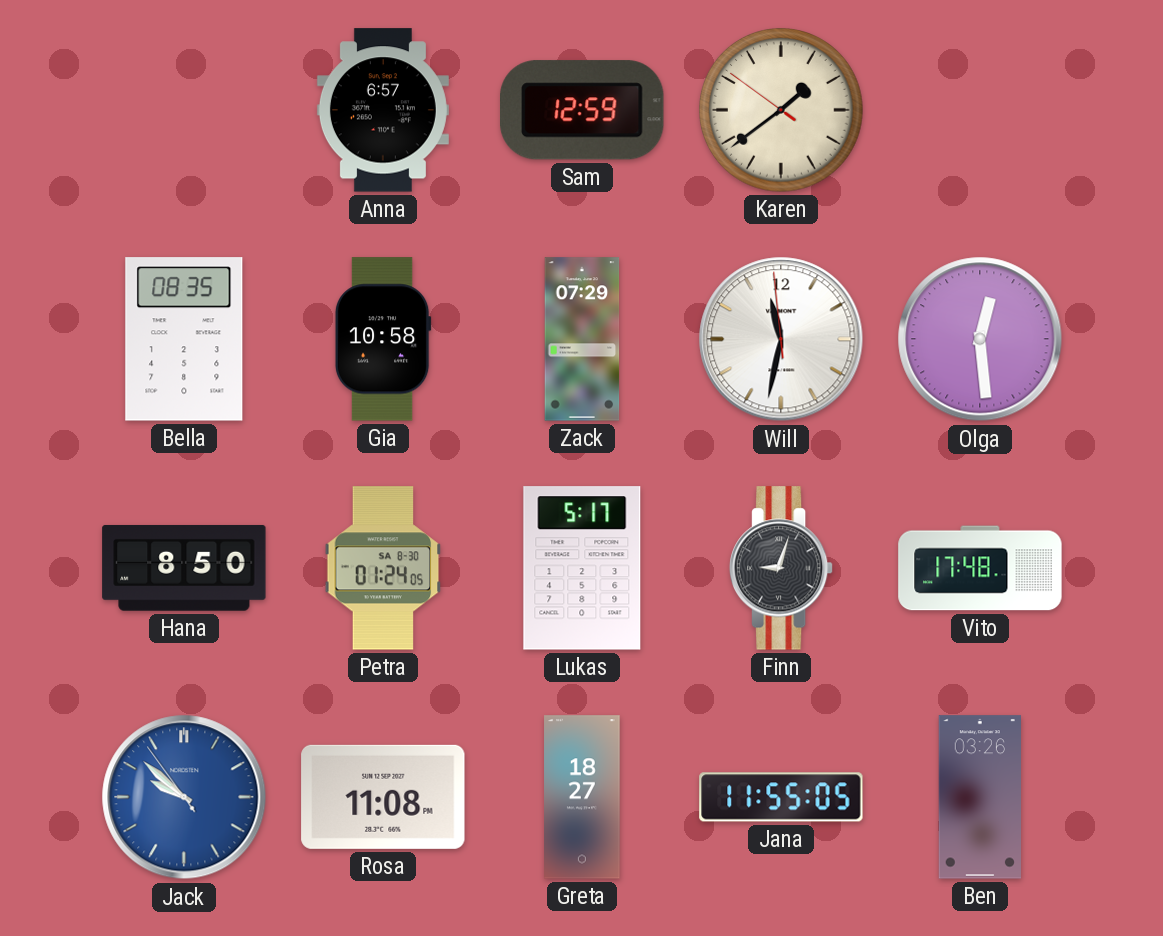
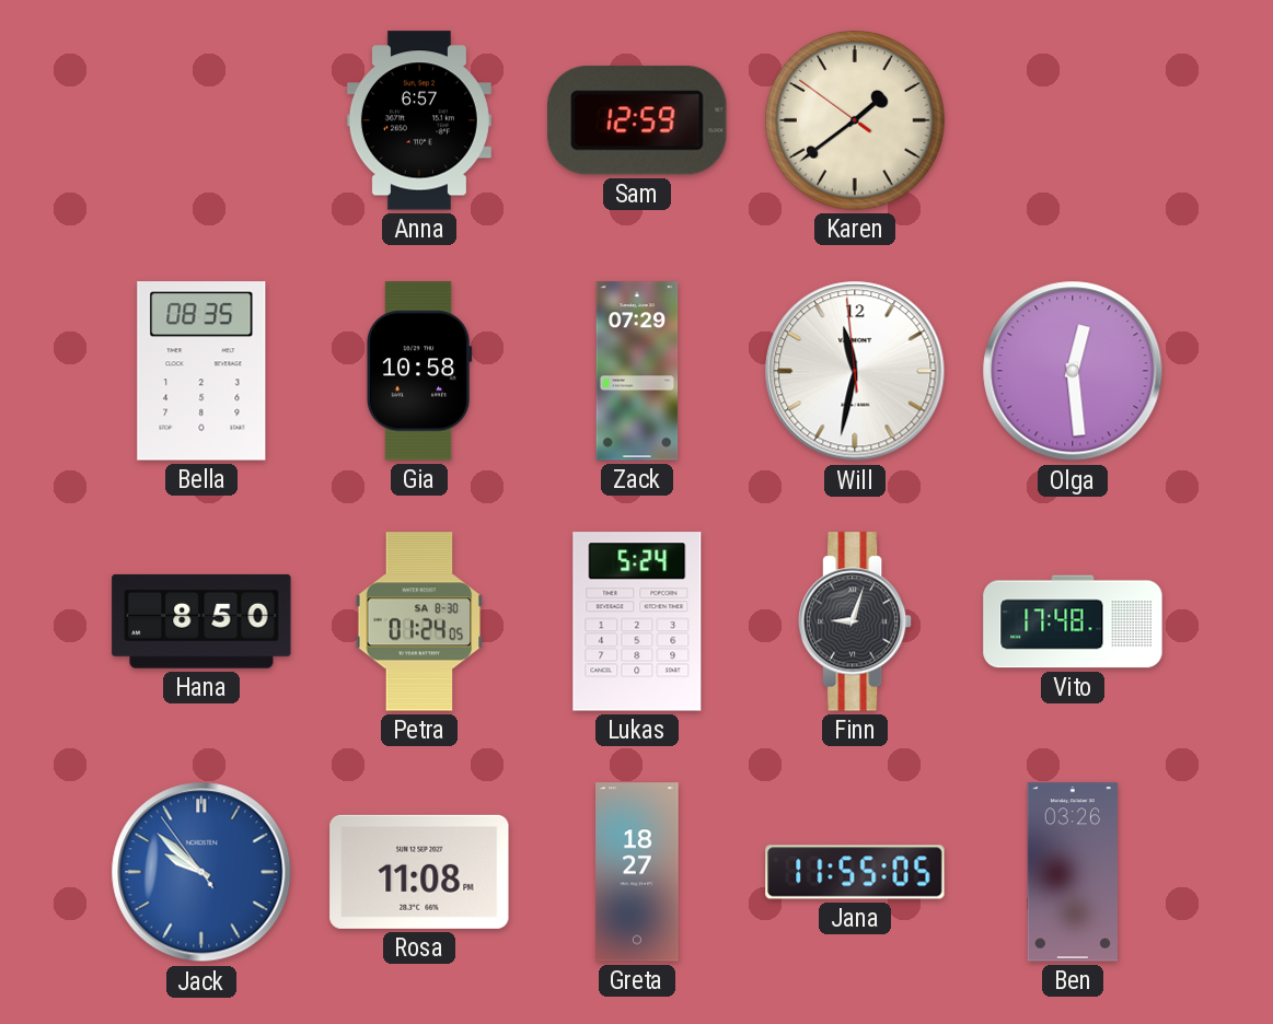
Lukas: 5:17 -> 5:24
